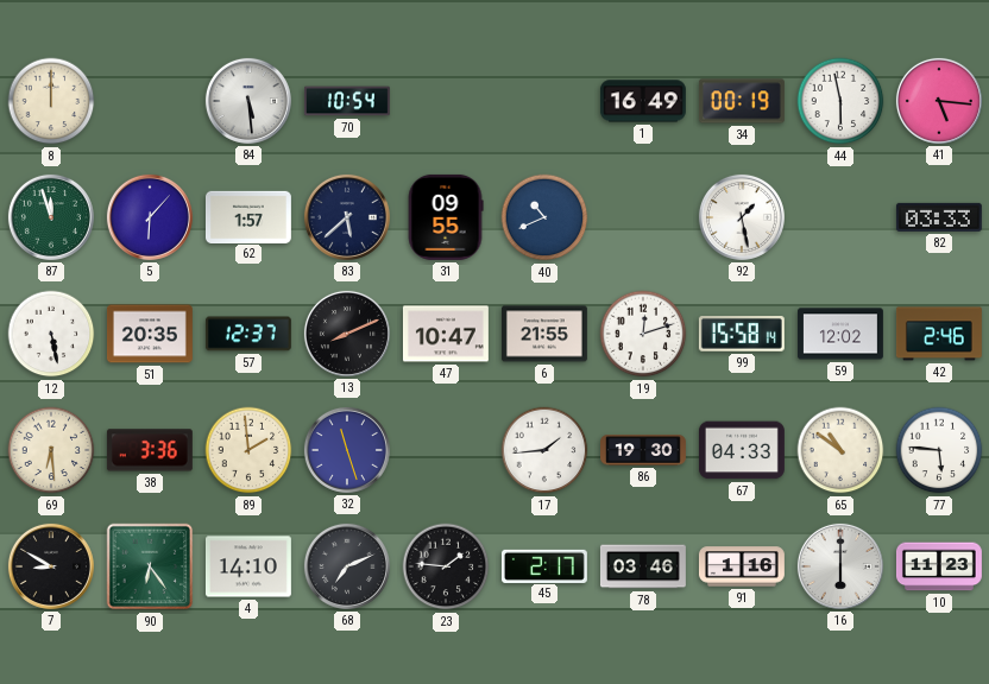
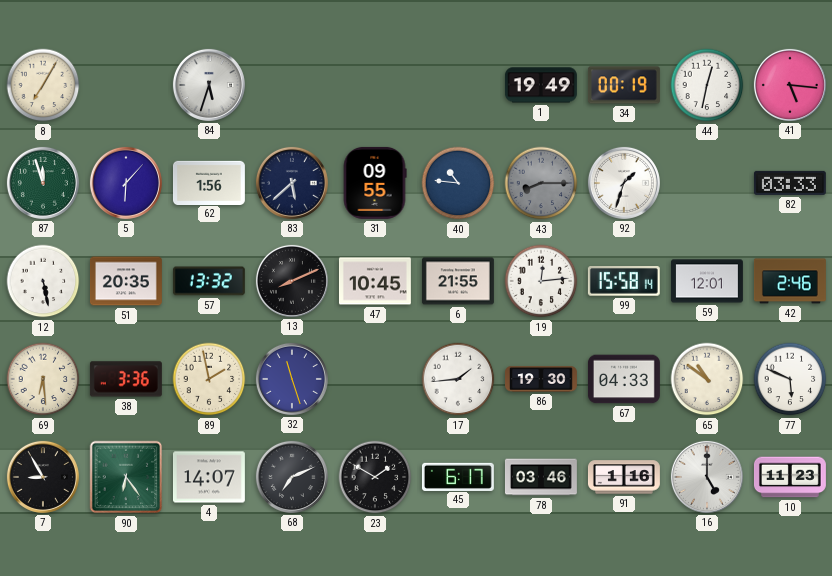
8: 12:00 -> 7:05
84: 5:29 -> 5:33
70: 10:54 -> none
1: 16:49 -> 19:49
44: 5:58 -> 12:32
62: 1:57 -> 1:56
40: 10:41 -> 10:46
43: none -> 8:15
92: 1:28 -> 1:33
57: 12:37 -> 13:32
47: 10:47 -> 10:45
19: 12:12 -> 12:14
59: 12:02 -> 12:01
89: 1:59 -> 1:58
77: 5:46 -> 5:49
7: 8:50 -> 8:55
4: 14:10 -> 14:07
23: 1:46 -> 1:50
45: 2:17 -> 6:17
16: 6:00 -> 5:00
